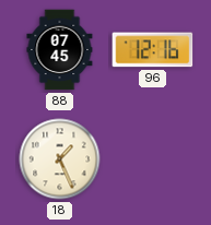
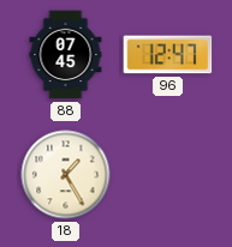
96: 12:16 -> 12:47
18: 1:26 -> 1:25
